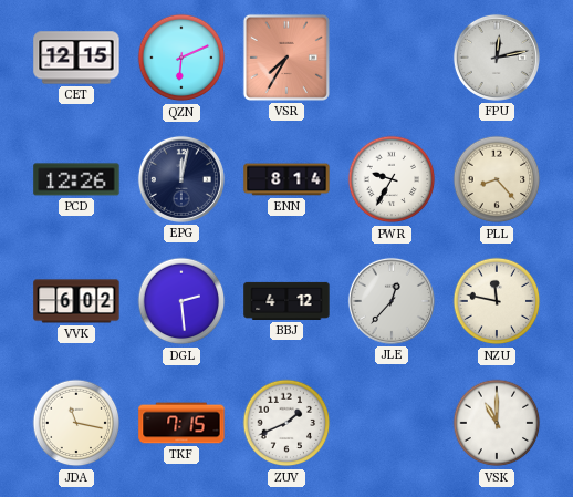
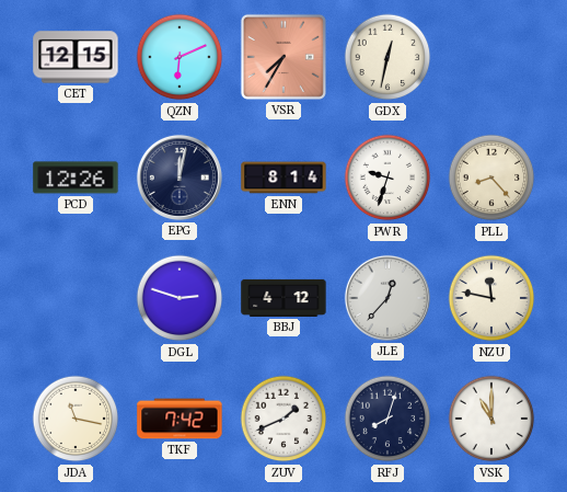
GDX: none -> 12:32
FPU: 12:13 -> none
PWR: 9:35 -> 9:33
VVK: 6:02 -> none
DGL: 2:29 -> 2:48
TKF: 7:15 -> 7:42
RFJ: none -> 8:03
